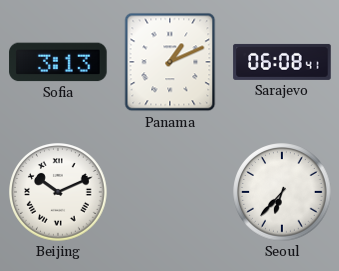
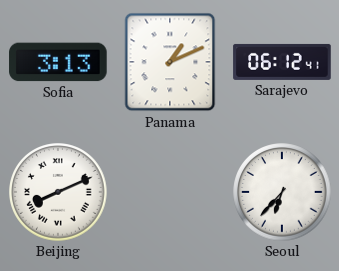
Sarajevo: 06:08 -> 06:12
Beijing: 10:11 -> 8:11
